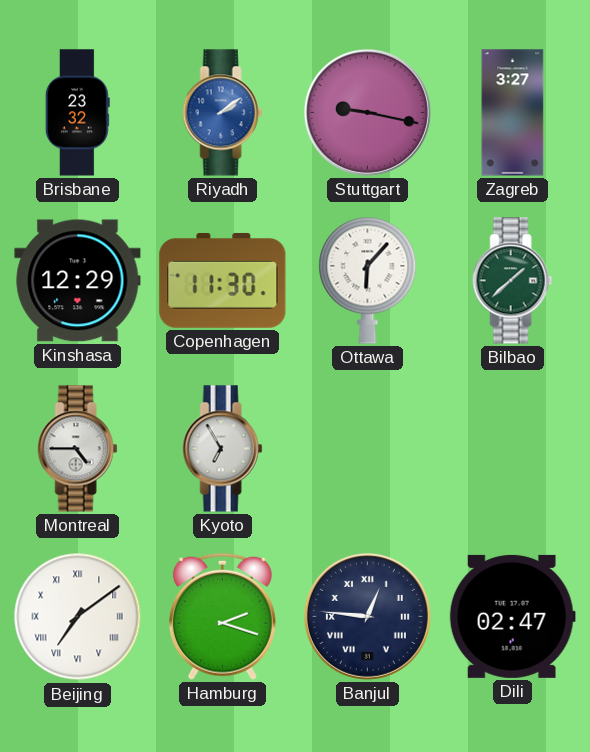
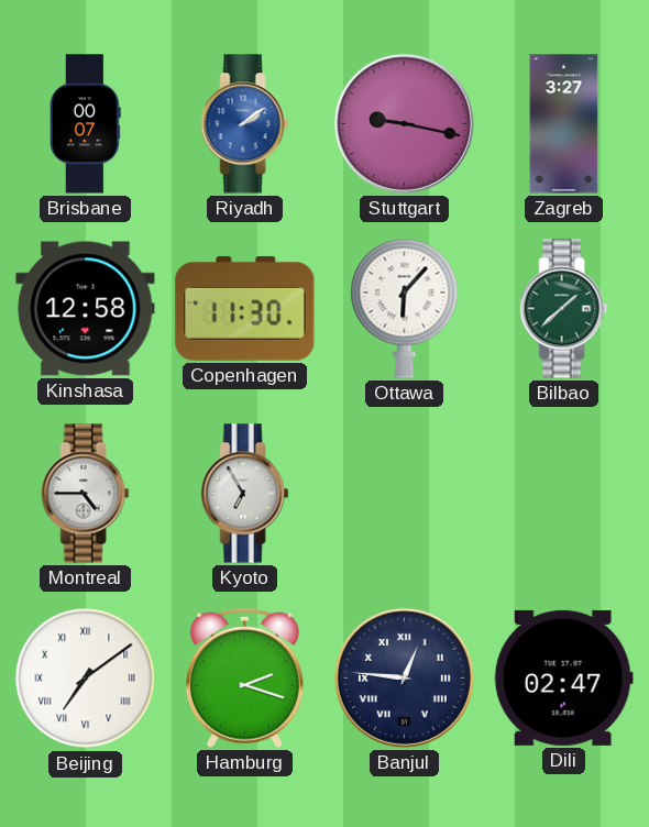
Brisbane: 23:32 -> 00:07
Kinshasa: 12:29 -> 12:58
